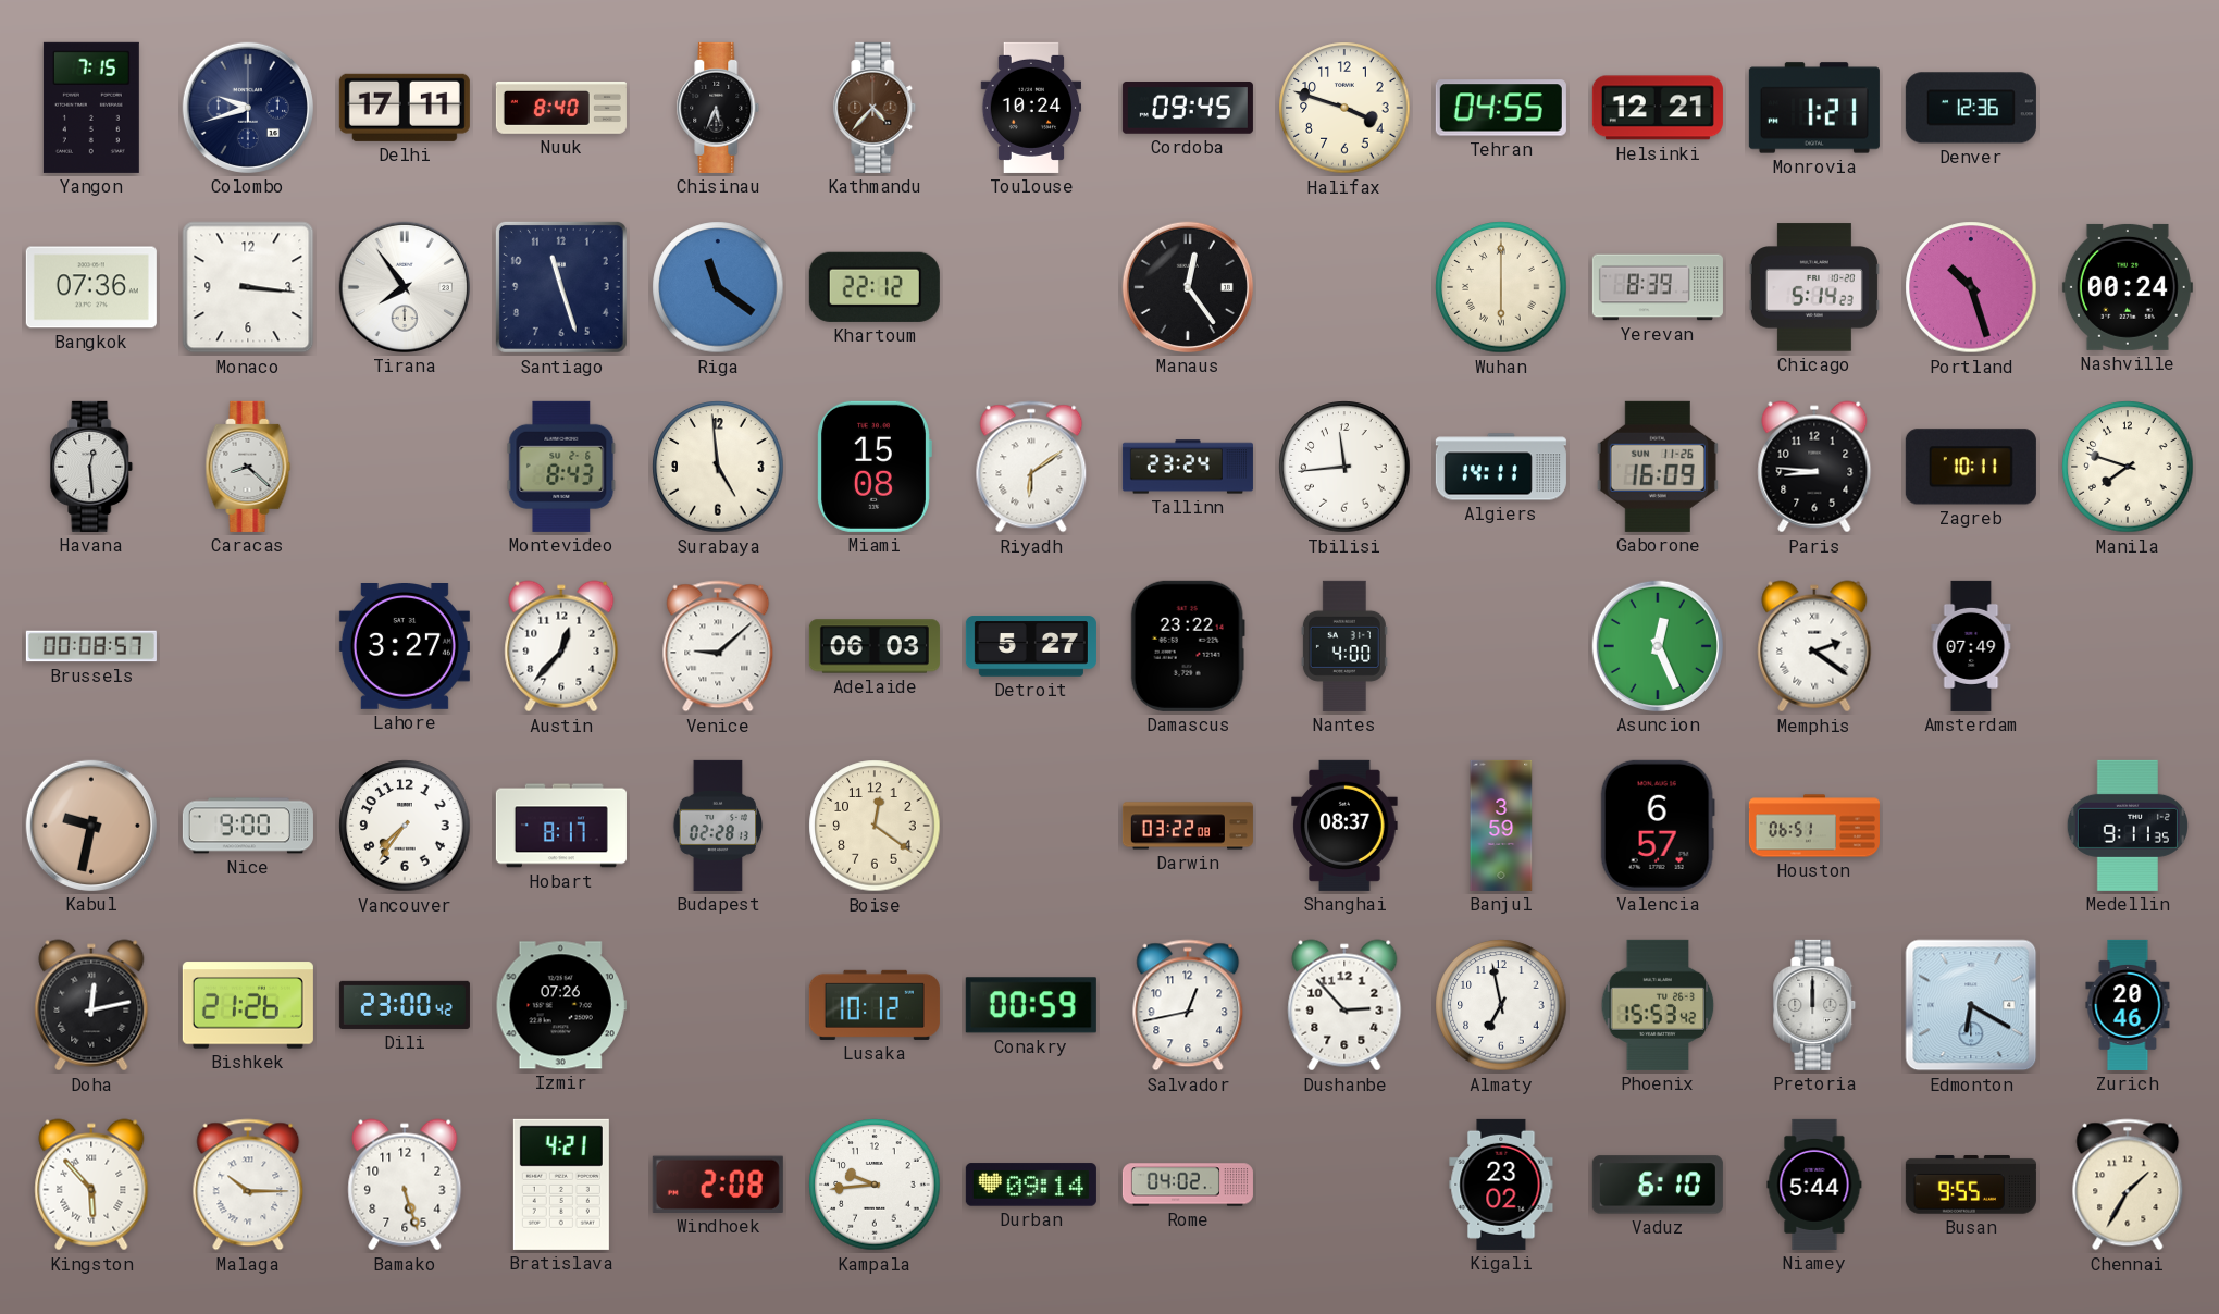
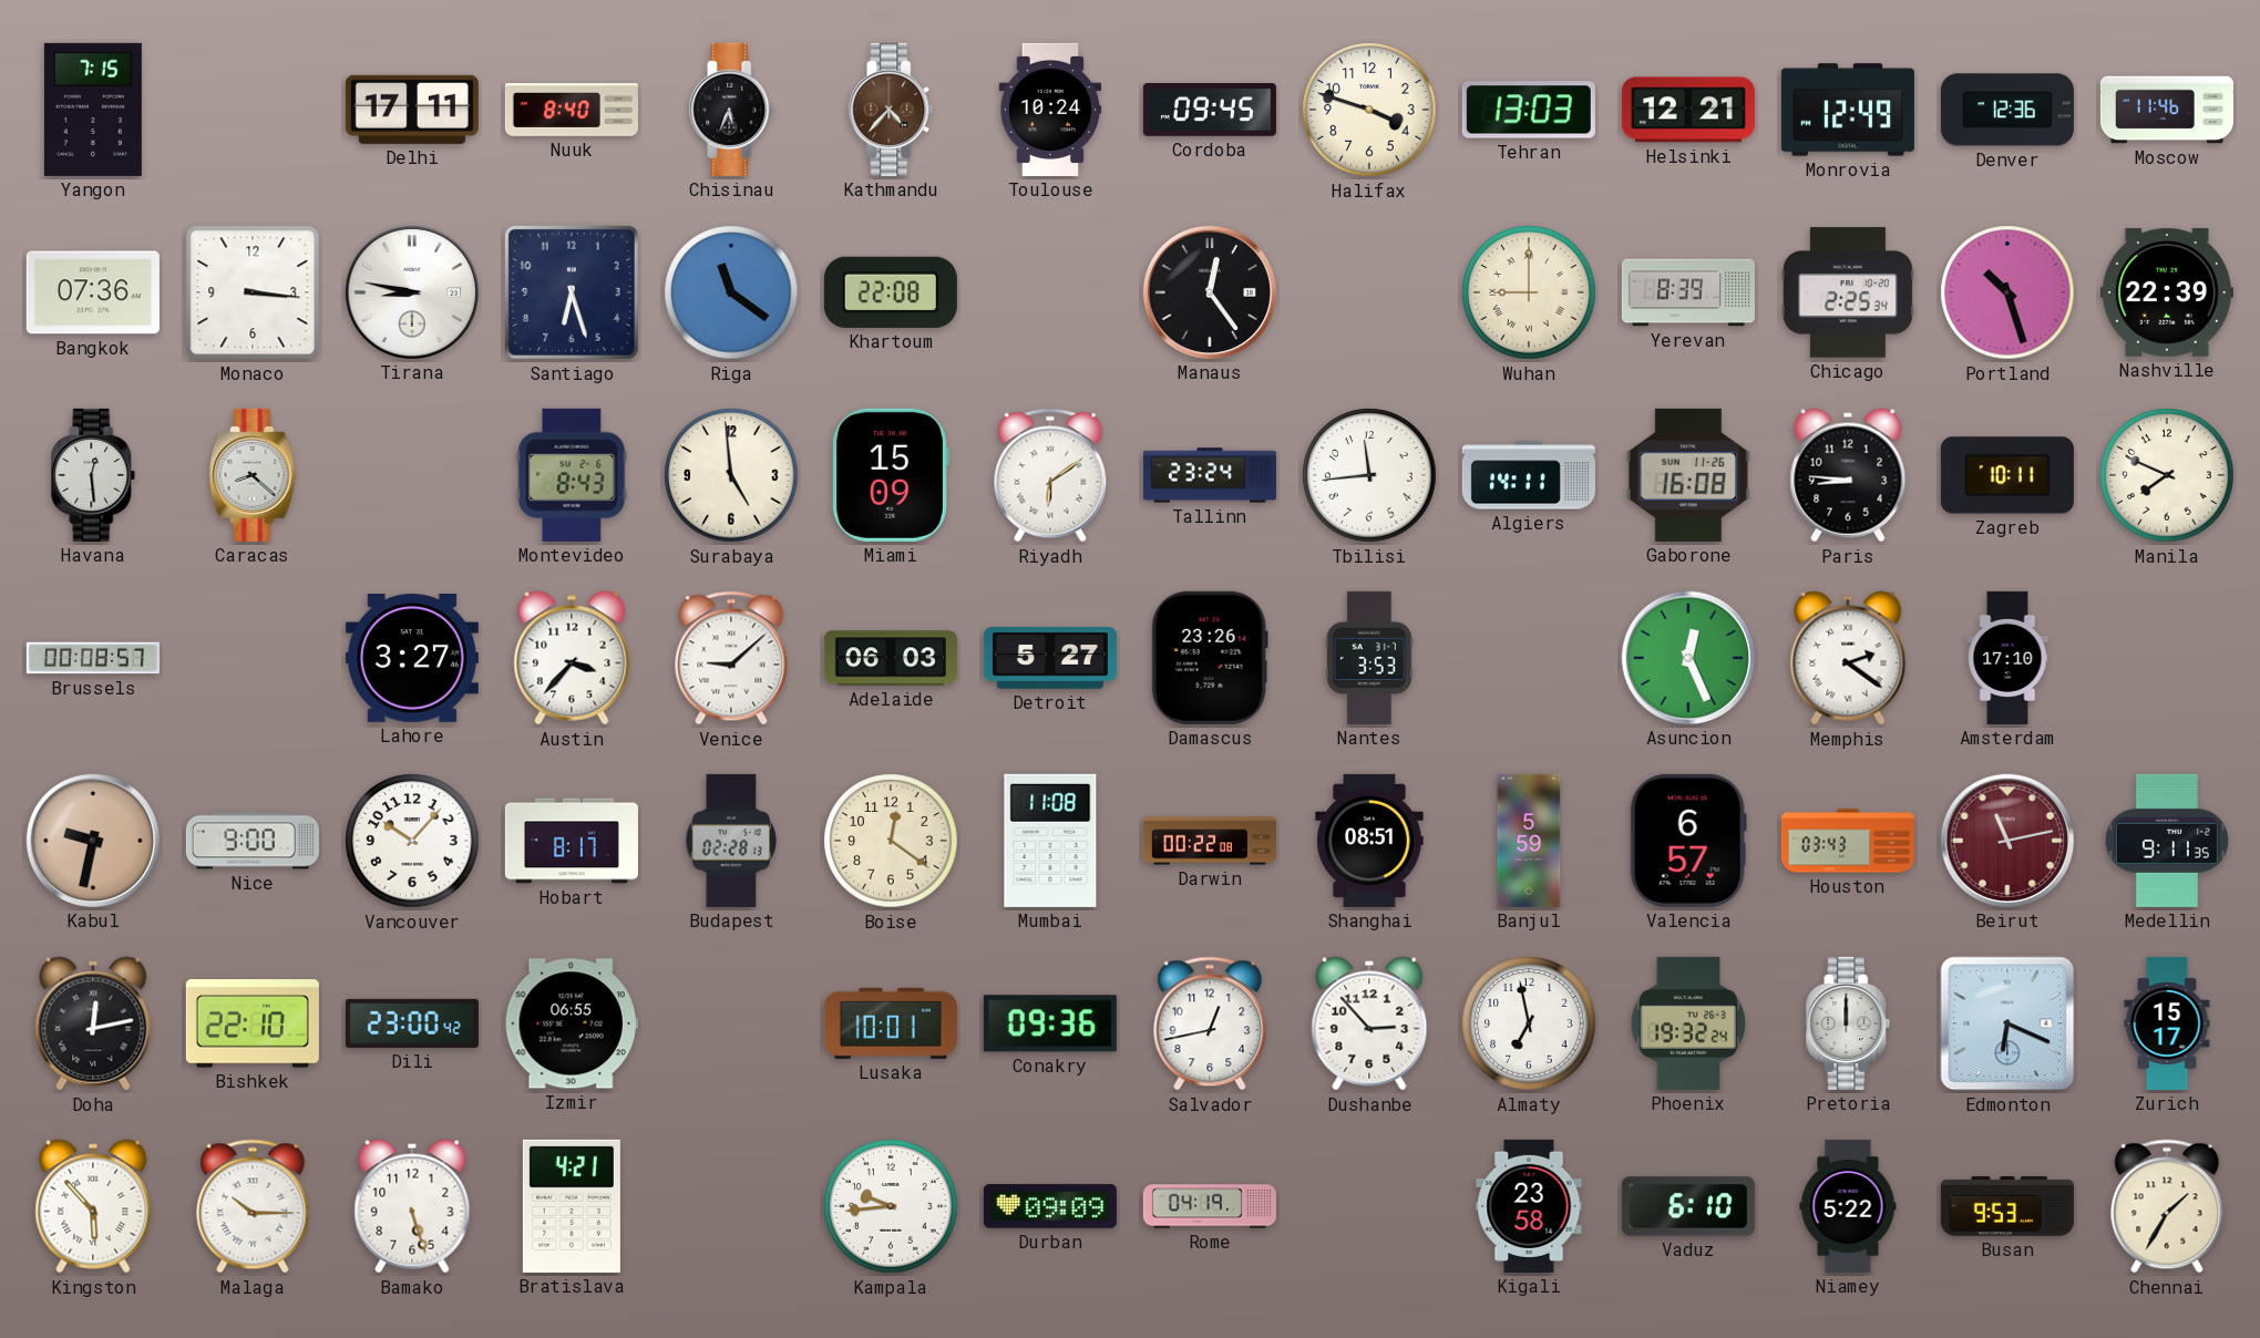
Colombo: 9:42 -> none
Tehran: 04:55 -> 13:03
Monrovia: 1:21 -> 12:49
Moscow: none -> 11:46
Tirana: 7:54 -> 8:47
Santiago: 11:27 -> 6:27
Khartoum: 22:12 -> 22:08
Wuhan: 6:00 -> 9:00
Chicago: 5:14 -> 2:25
Nashville: 00:24 -> 22:39
Miami: 15:08 -> 15:09
Gaborone: 16:09 -> 16:08
Manila: 7:48 -> 7:49
Austin: 12:37 -> 3:37
Damascus: 23:22 -> 23:26
Nantes: 4:00 -> 3:53
Amsterdam: 07:49 -> 17:10
Vancouver: 7:36 -> 10:07
Mumbai: none -> 11:08
Darwin: 03:22 -> 00:22
Shanghai: 08:37 -> 08:51
Banjul: 3:59 -> 5:59
Houston: 06:51 -> 03:43
Beirut: none -> 11:13
Bishkek: 21:26 -> 22:10
Izmir: 07:26 -> 06:55
Lusaka: 10:12 -> 10:01
Conakry: 00:59 -> 09:36
Phoenix: 15:53 -> 19:32
Edmonton: 6:20 -> 6:19
Zurich: 20:46 -> 15:17
Windhoek: 2:08 -> none
Durban: 09:14 -> 09:09
Rome: 04:02 -> 04:19
Kigali: 23:02 -> 23:58
Niamey: 5:44 -> 5:22
Busan: 9:55 -> 9:53
